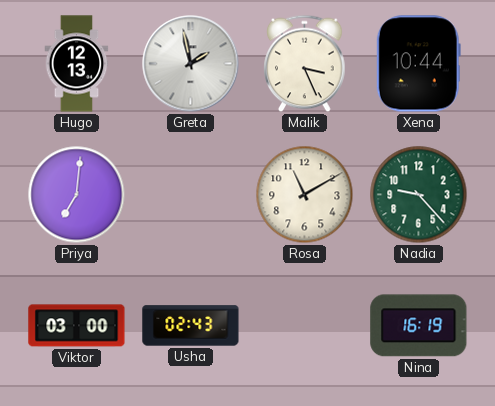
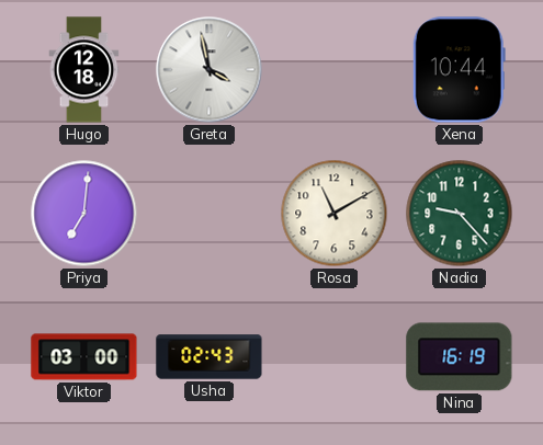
Hugo: 12:13 -> 12:18
Greta: 1:58 -> 3:58
Malik: 3:26 -> none
